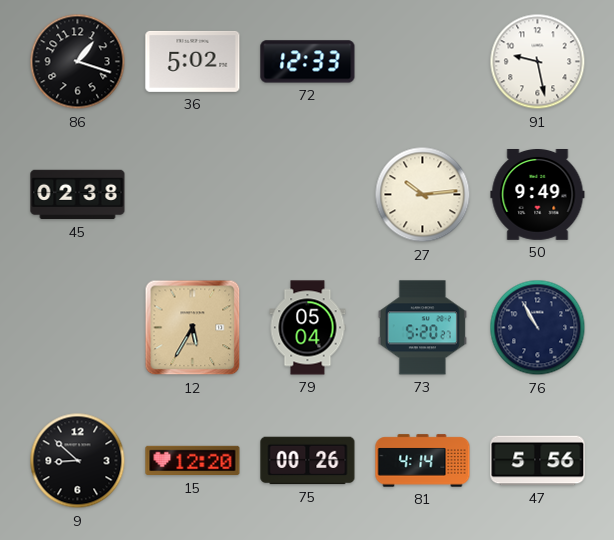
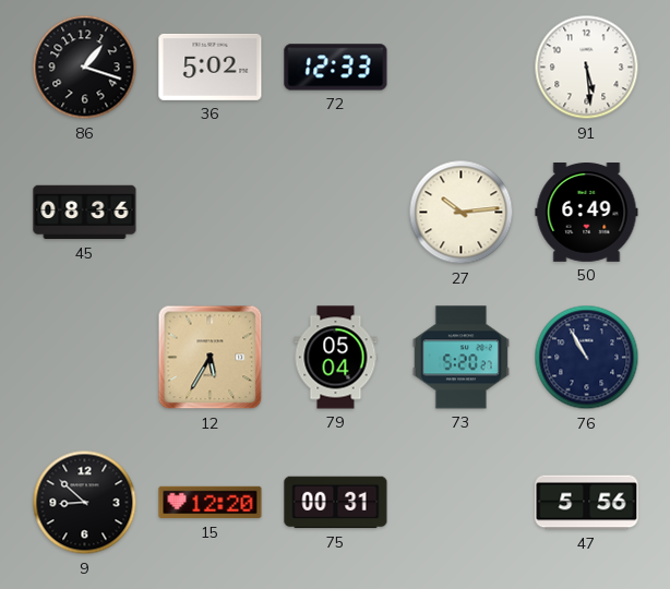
91: 9:28 -> 5:29
45: 02:38 -> 08:36
50: 9:49 -> 6:49
75: 00:26 -> 00:31
81: 4:14 -> none
